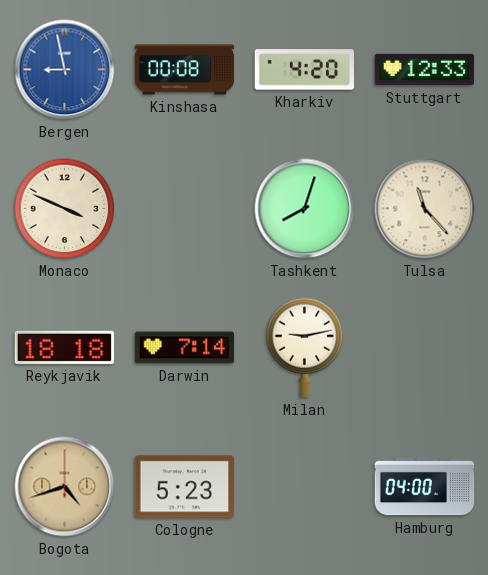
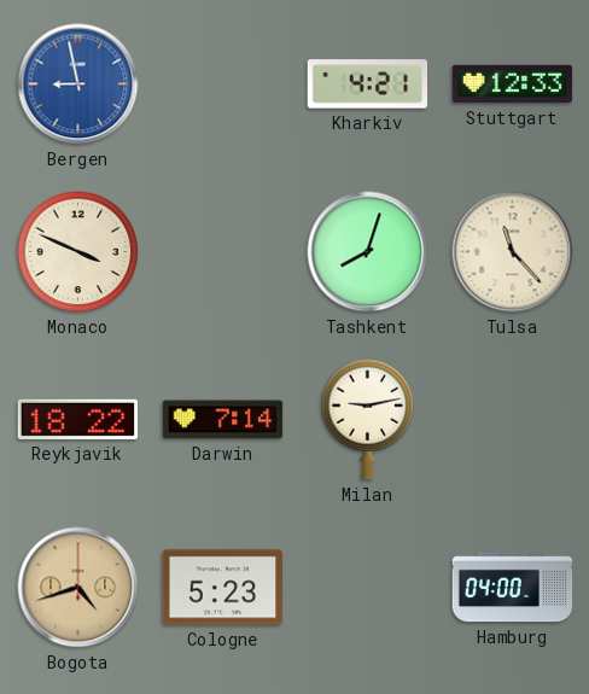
Kinshasa: 00:08 -> none
Kharkiv: 4:20 -> 4:21
Reykjavik: 18:18 -> 18:22
